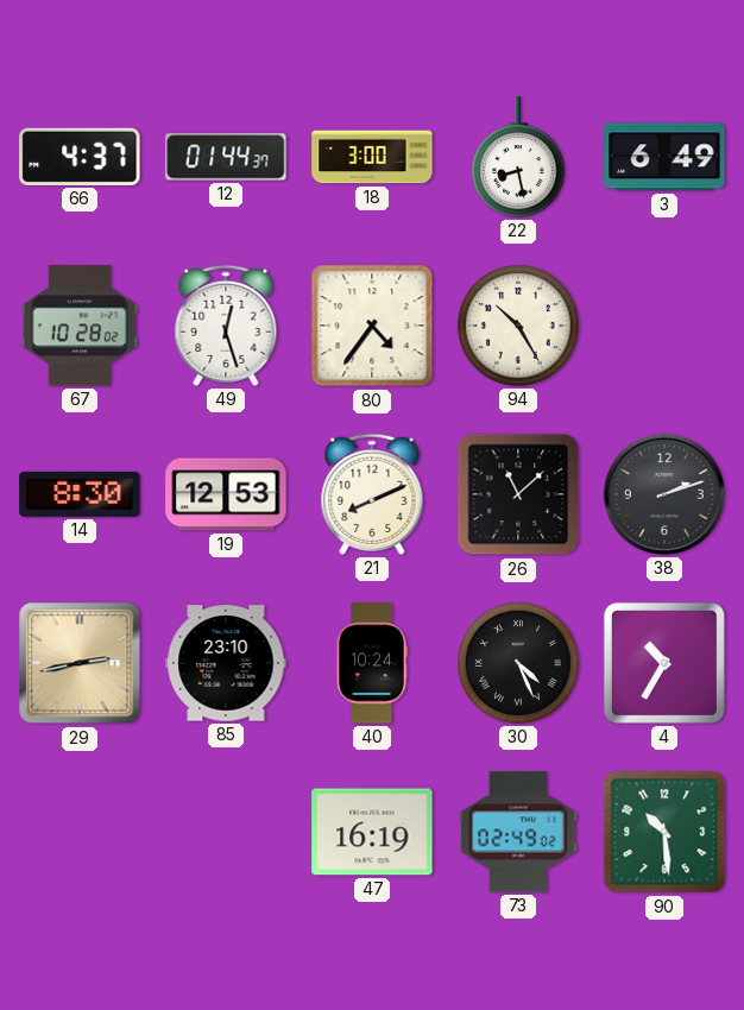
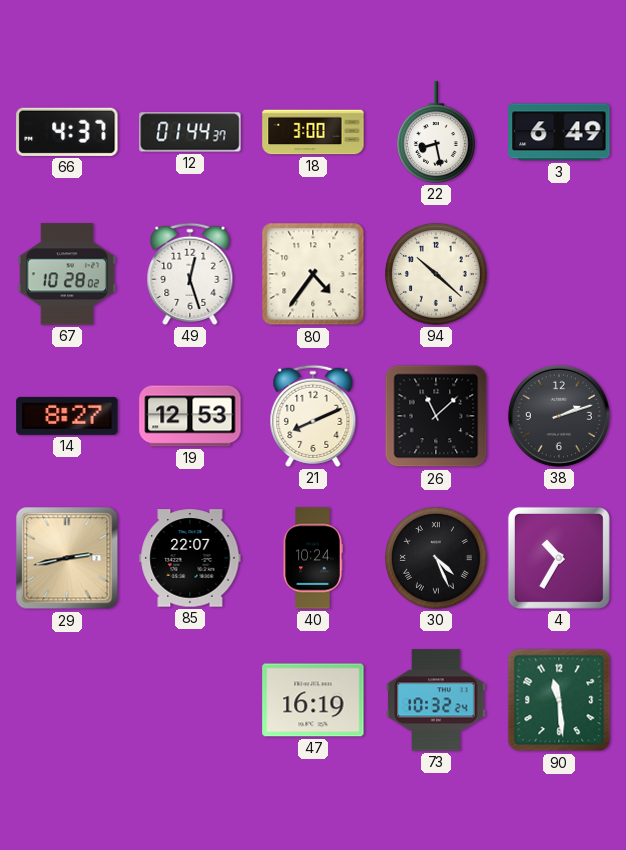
94: 10:25 -> 10:22
14: 8:30 -> 8:27
85: 23:10 -> 22:07
73: 02:49 -> 10:32
90: 10:29 -> 11:29
